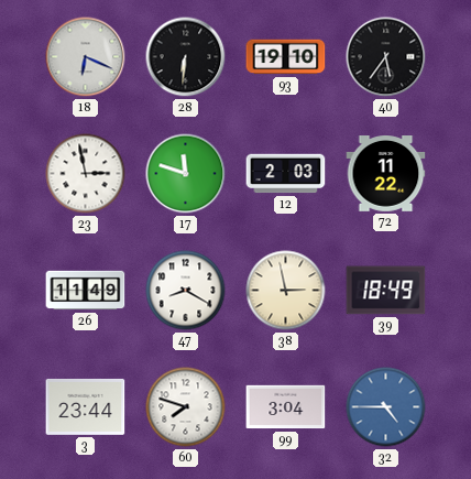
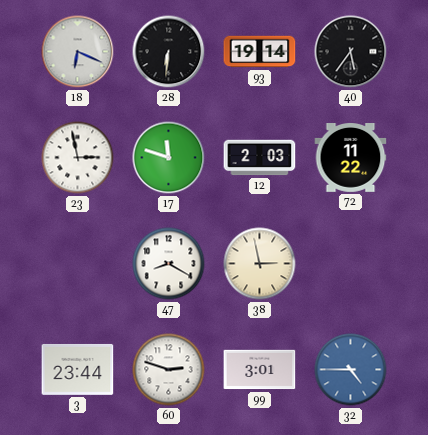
93: 19:10 -> 19:14
26: 11:49 -> none
39: 18:49 -> none
60: 7:48 -> 2:48
99: 3:04 -> 3:01
